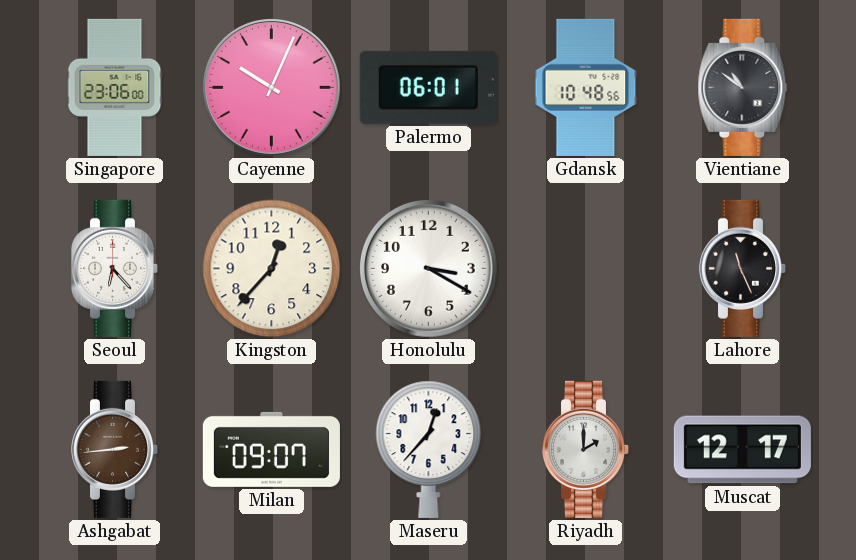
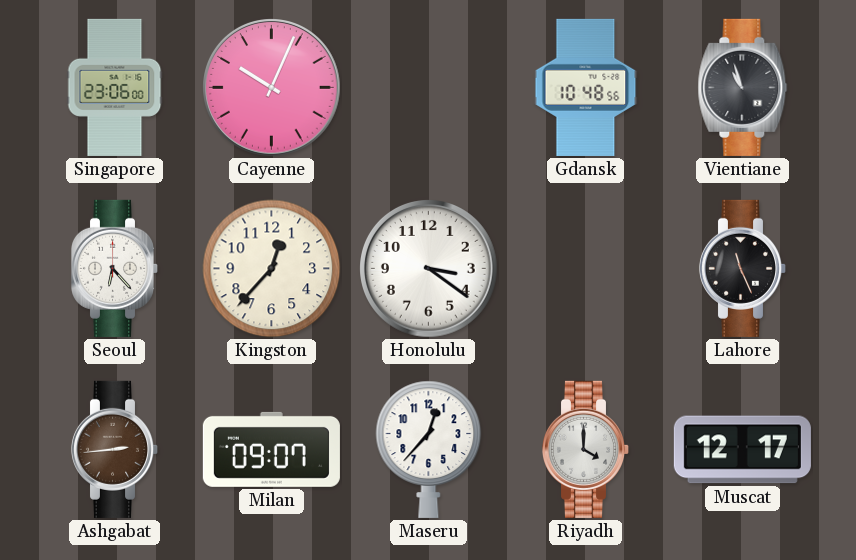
Palermo: 06:01 -> none
Vientiane: 10:51 -> 10:57
Honolulu: 3:20 -> 3:21
Riyadh: 2:00 -> 4:00
